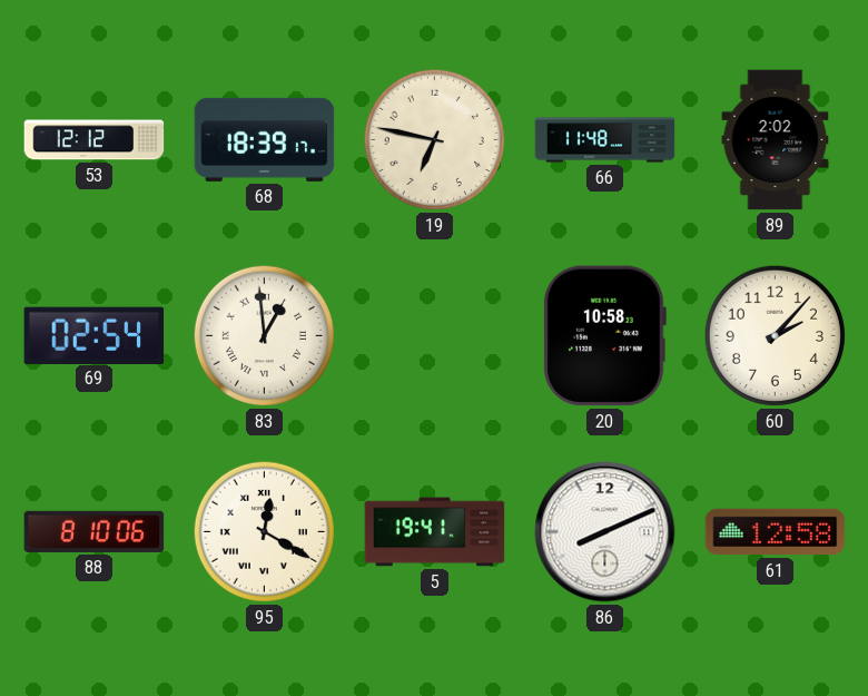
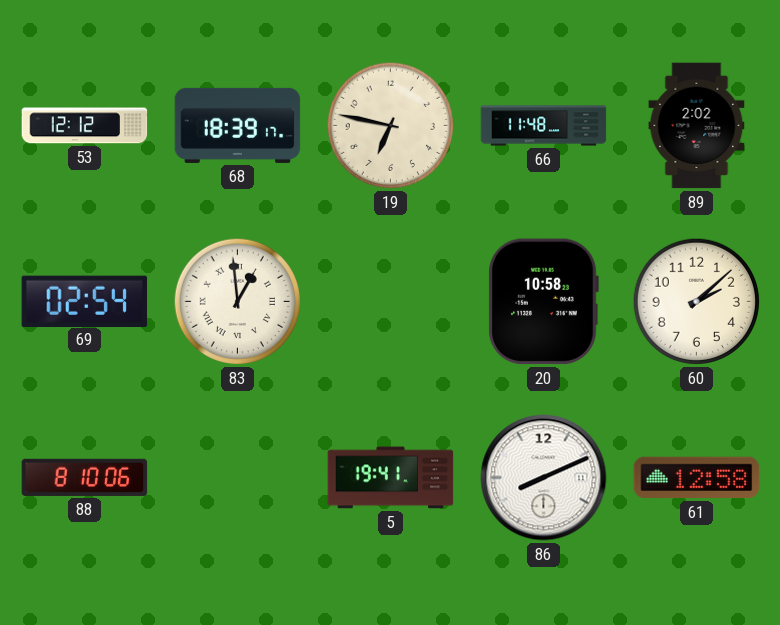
60: 2:07 -> 2:08
95: 12:20 -> none
